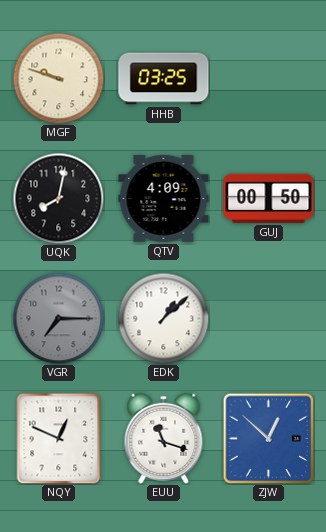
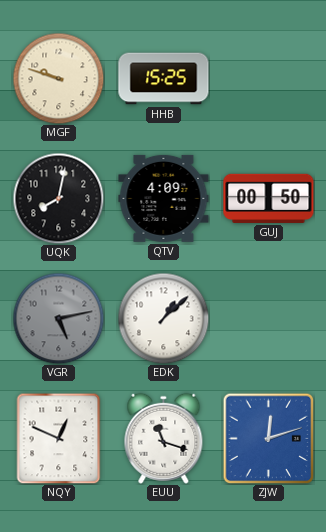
HHB: 03:25 -> 15:25
VGR: 7:15 -> 5:13
ZJW: 12:52 -> 12:12
